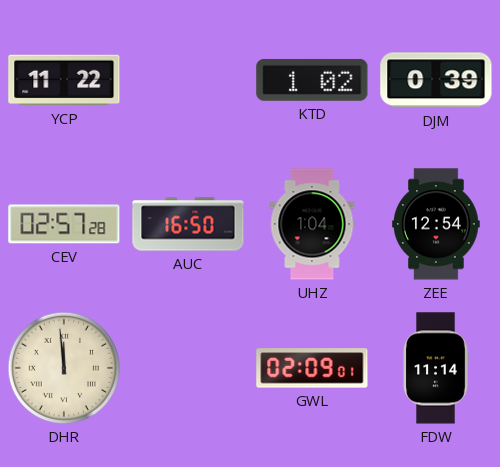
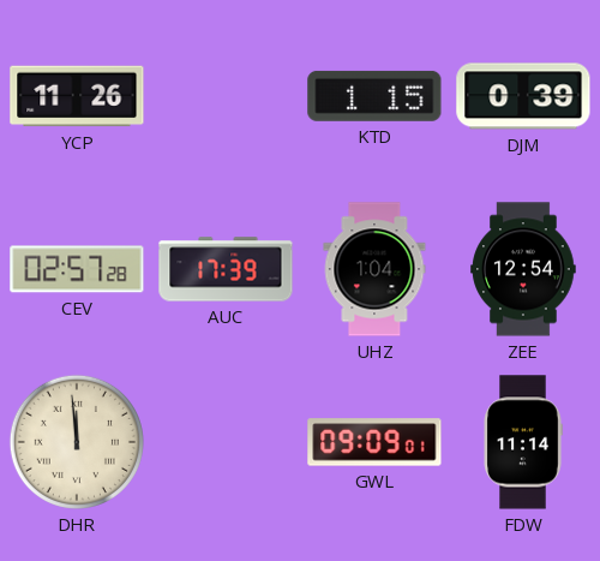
YCP: 11:22 -> 11:26
KTD: 1:02 -> 1:15
AUC: 16:50 -> 17:39
GWL: 02:09 -> 09:09
